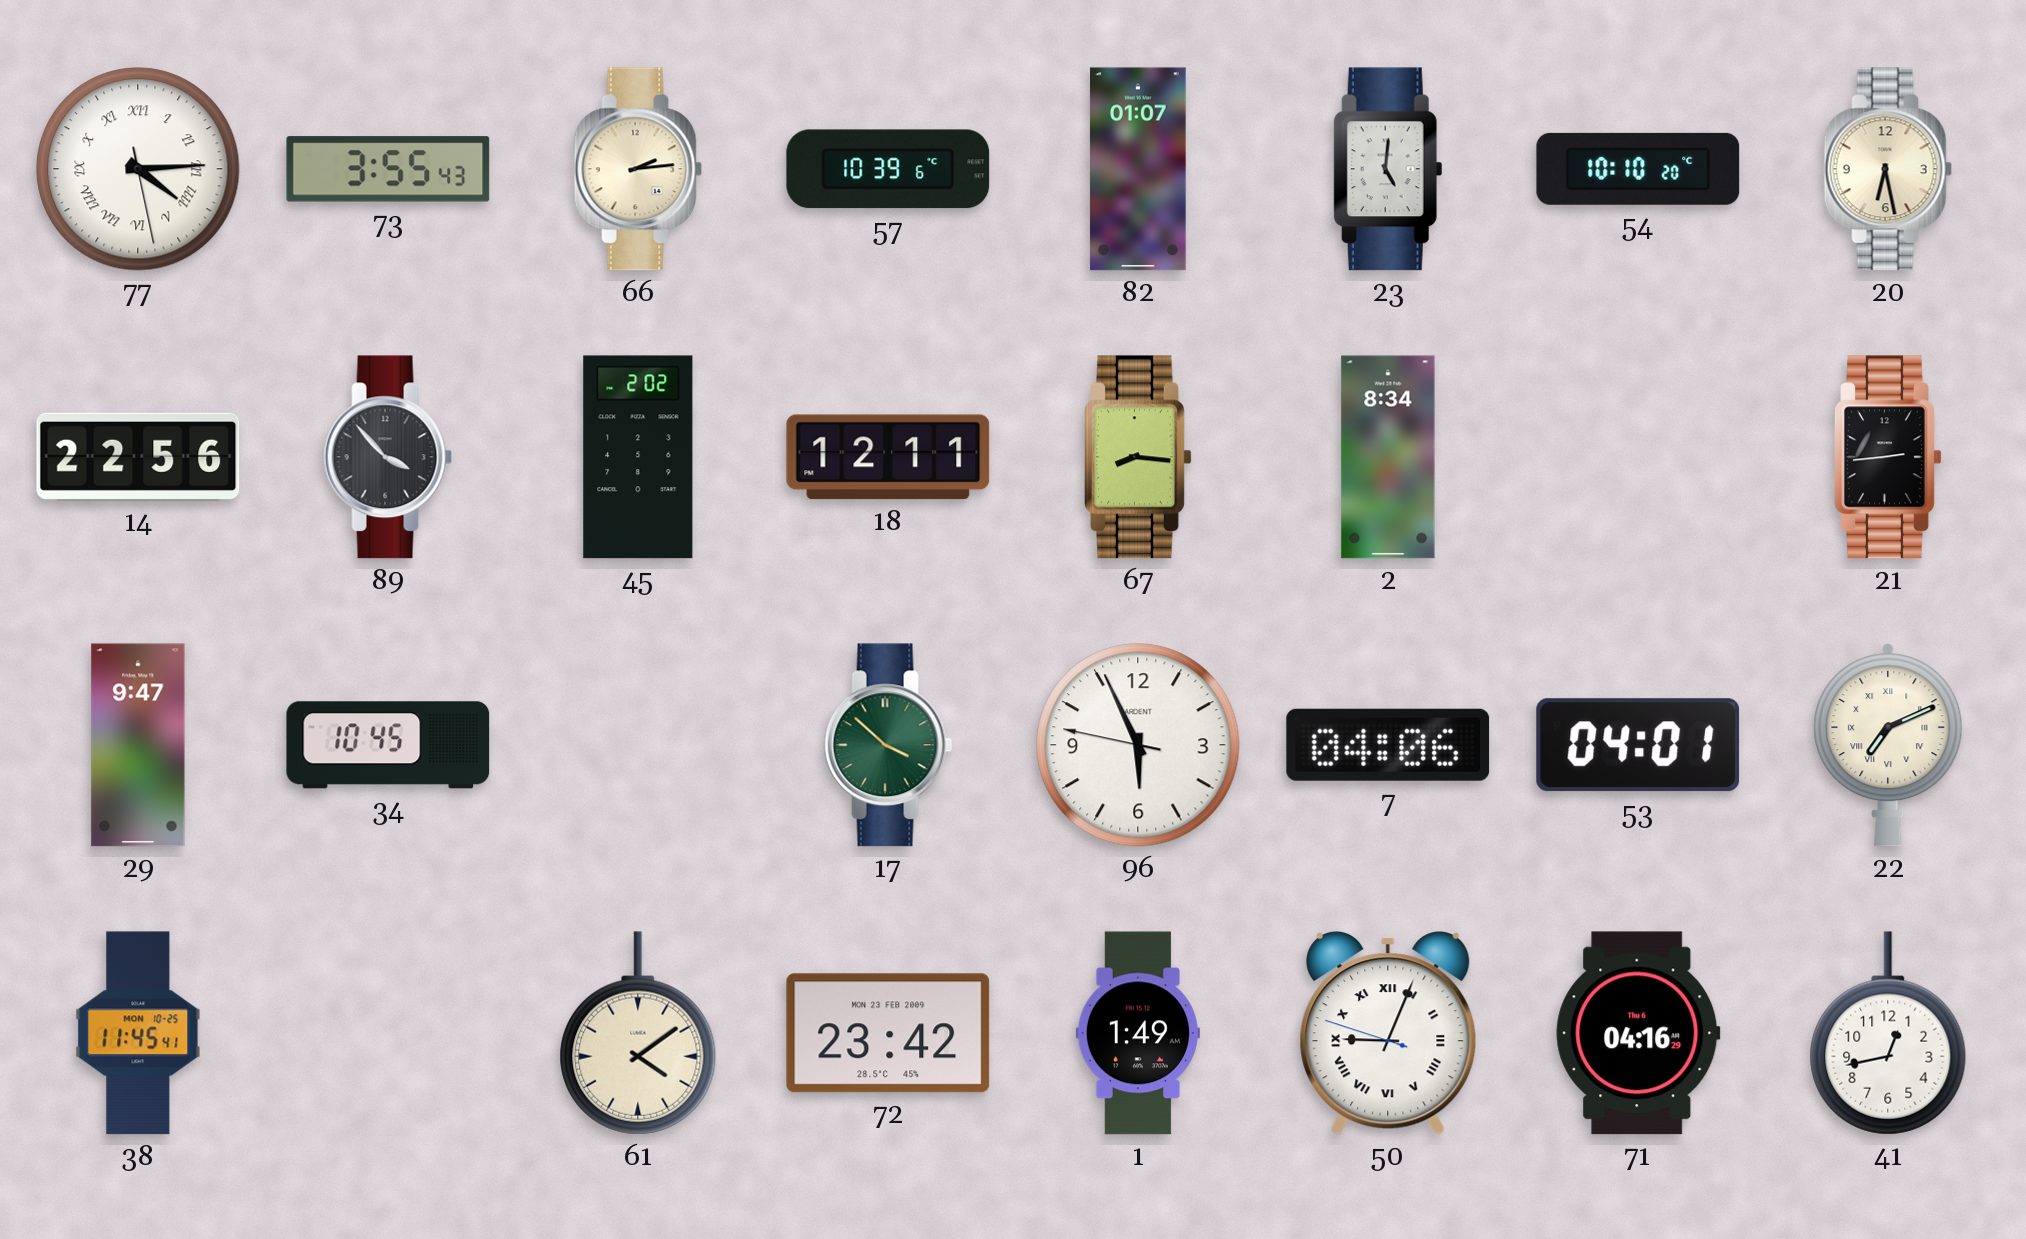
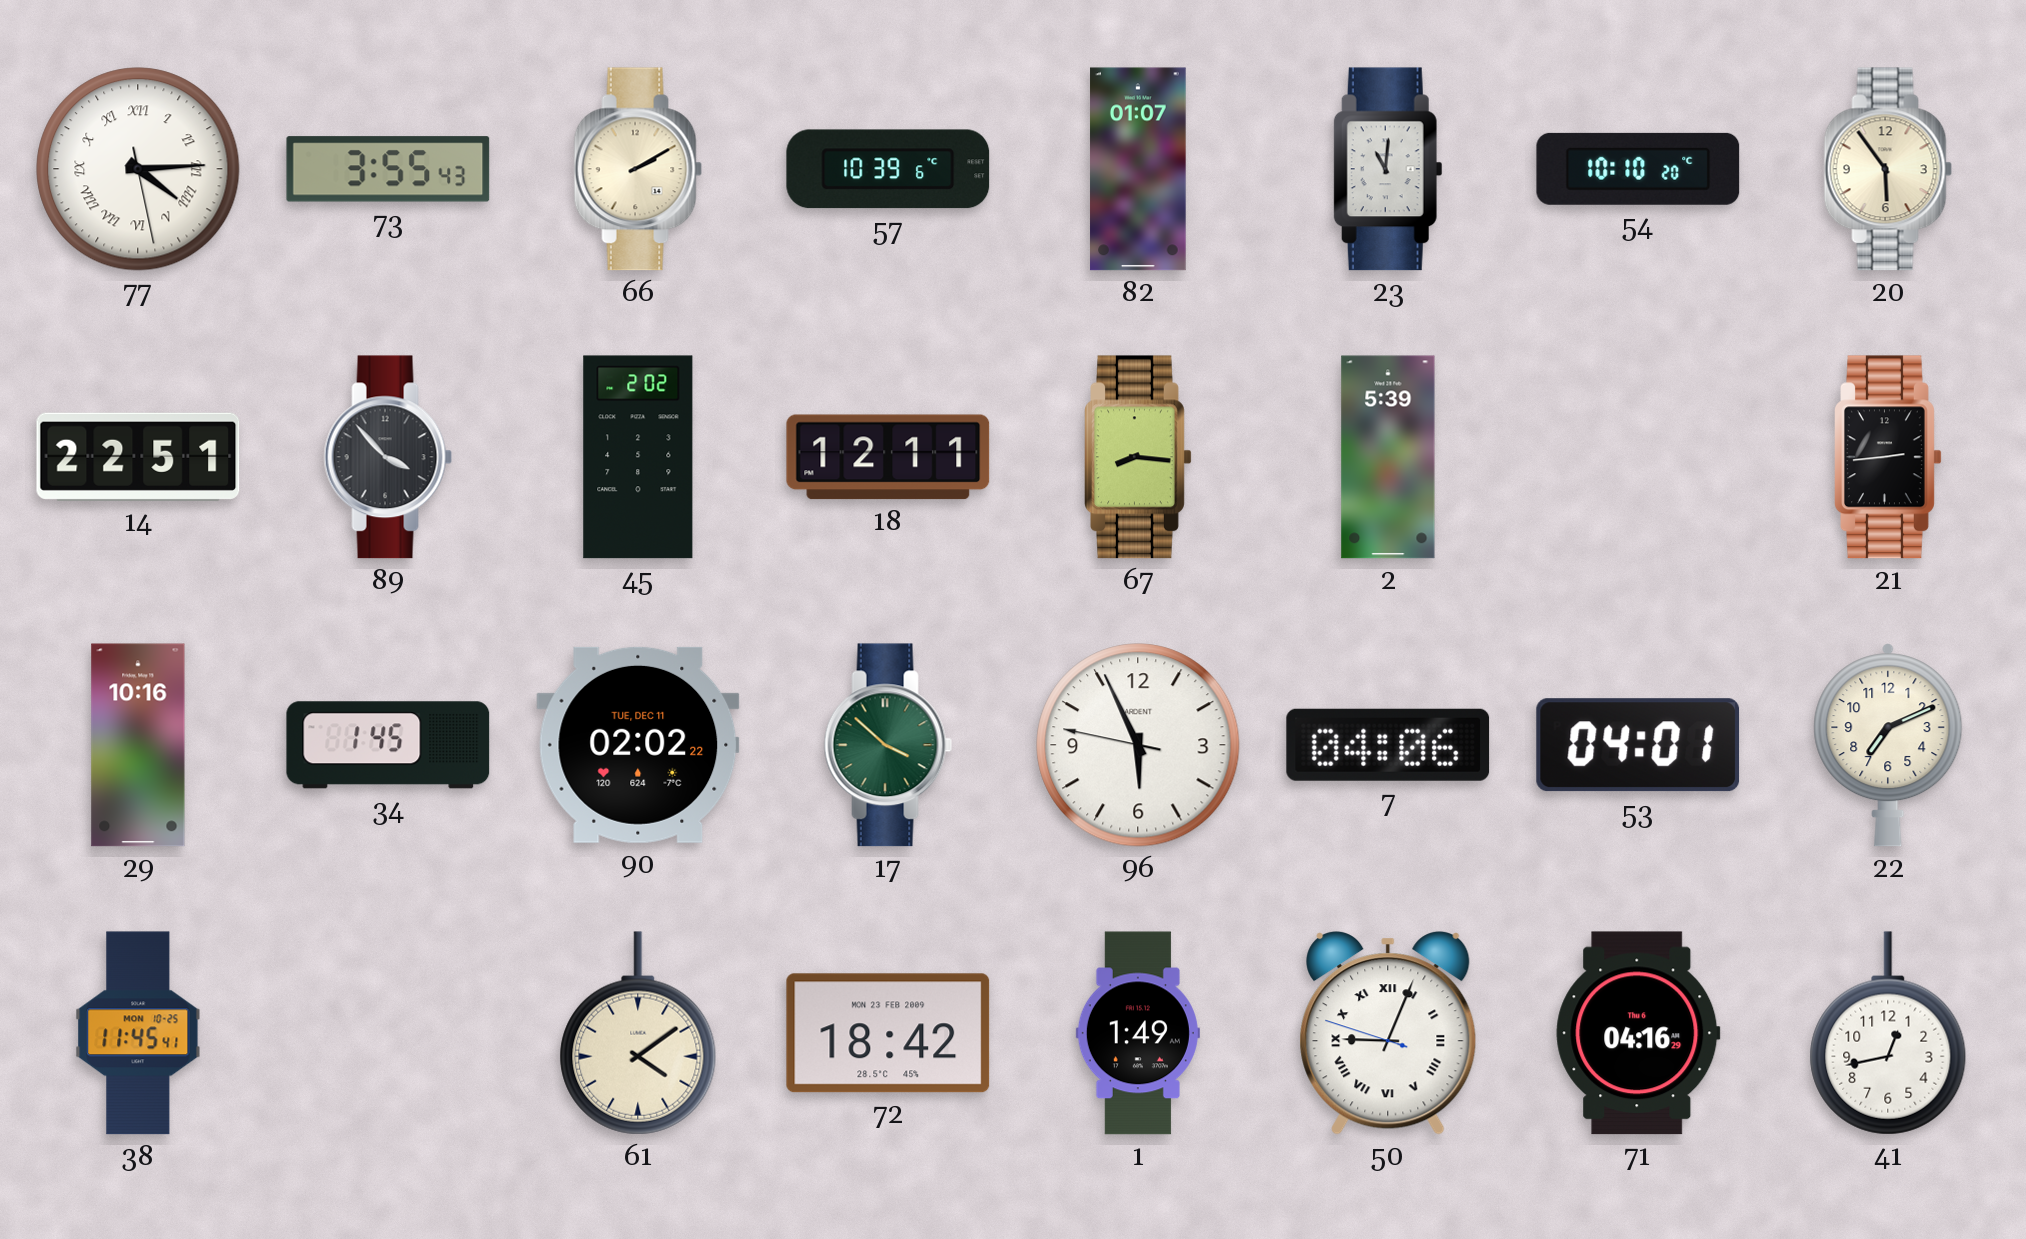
66: 2:14 -> 2:10
23: 5:01 -> 11:01
20: 6:28 -> 5:54
14: 22:56 -> 22:51
2: 8:34 -> 5:39
29: 9:47 -> 10:16
34: 10:45 -> 1:45
90: none -> 02:02
22 numerals: Roman -> Arabic
72: 23:42 -> 18:42
